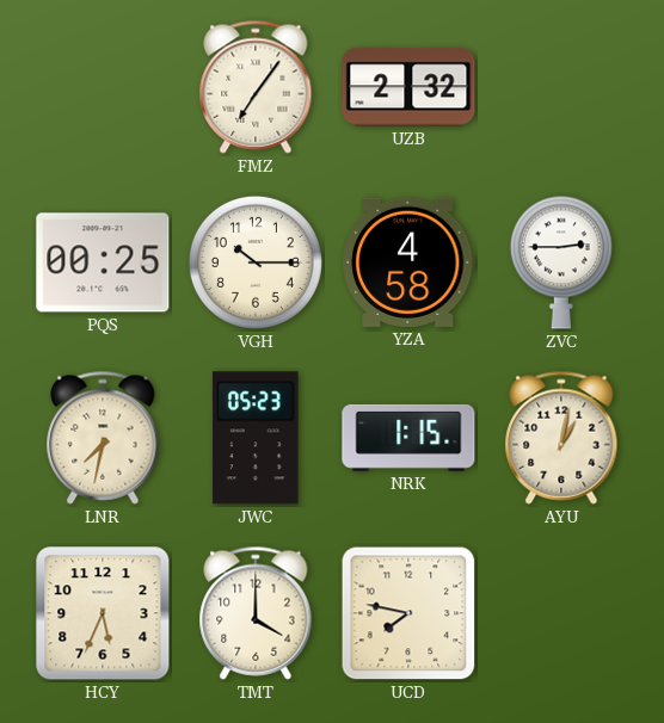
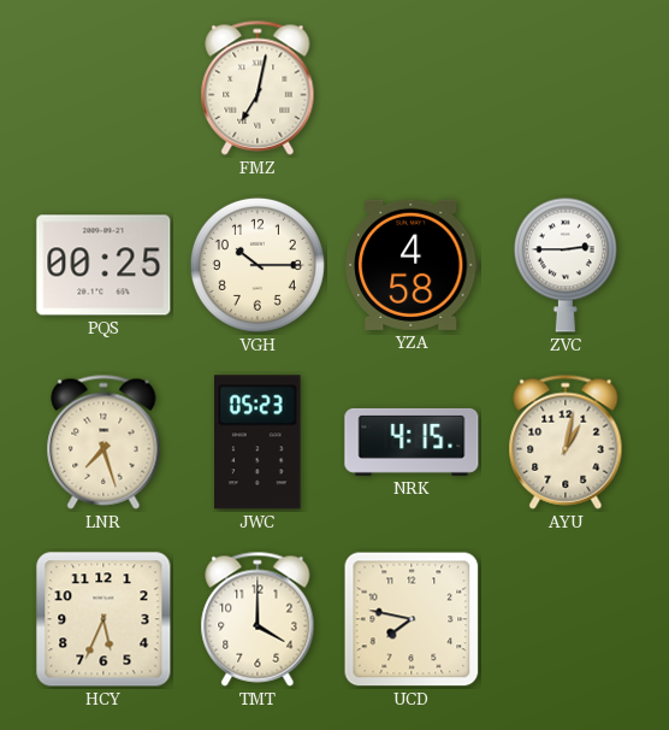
FMZ: 7:06 -> 7:02
UZB: 2:32 -> none
LNR: 7:32 -> 7:27
NRK: 1:15 -> 4:15
